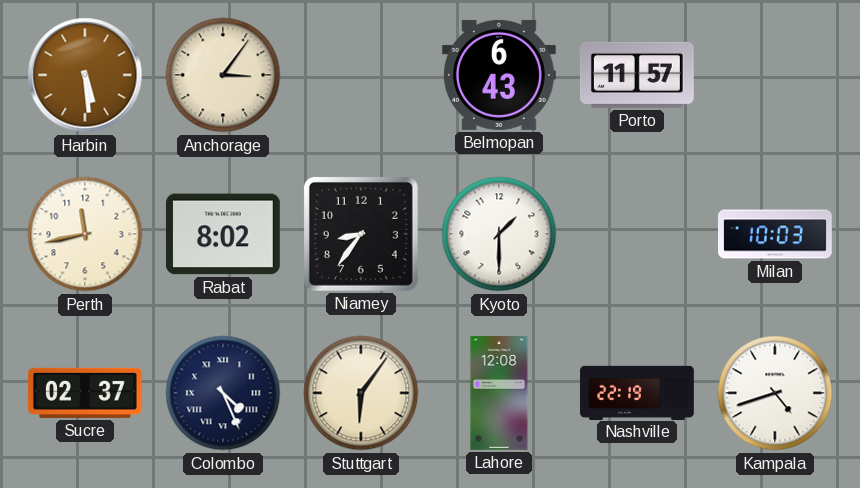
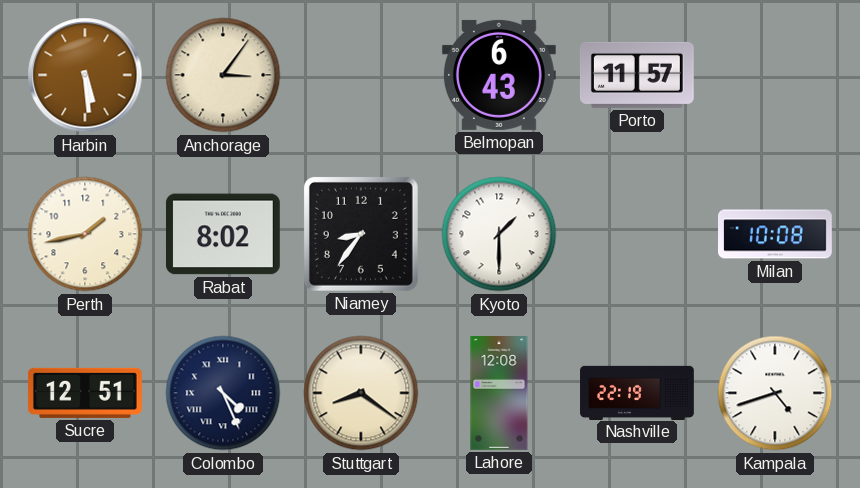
Perth: 11:43 -> 1:43
Milan: 10:03 -> 10:08
Sucre: 02:37 -> 12:51
Stuttgart: 6:06 -> 8:21
